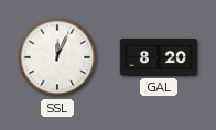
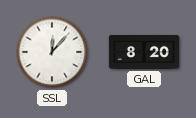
SSL: 12:04 -> 12:07
